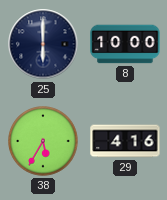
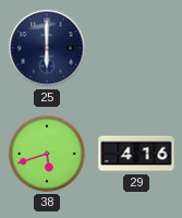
8: 10:00 -> none
38: 5:35 -> 5:42
